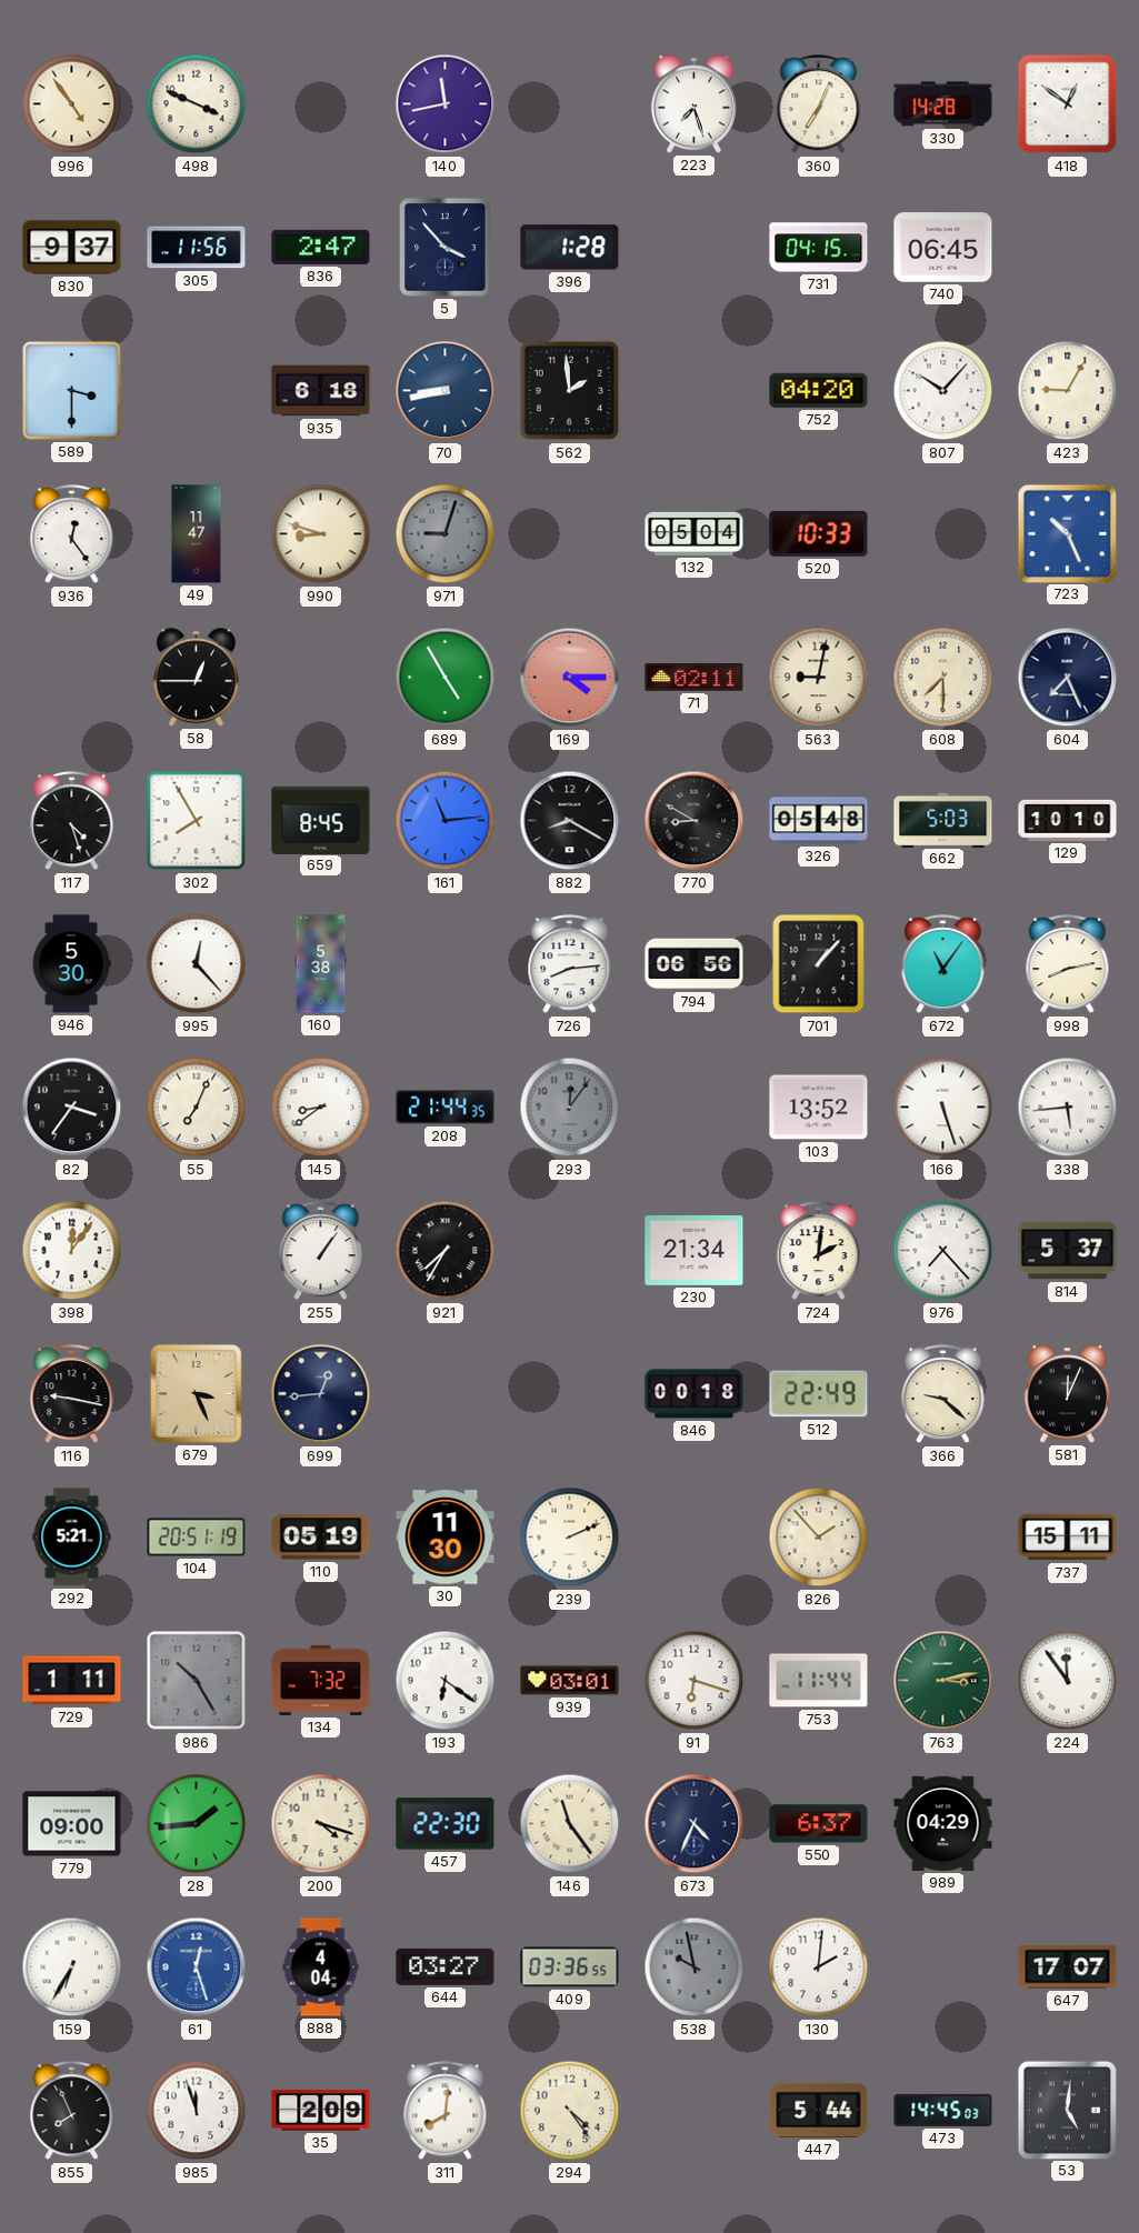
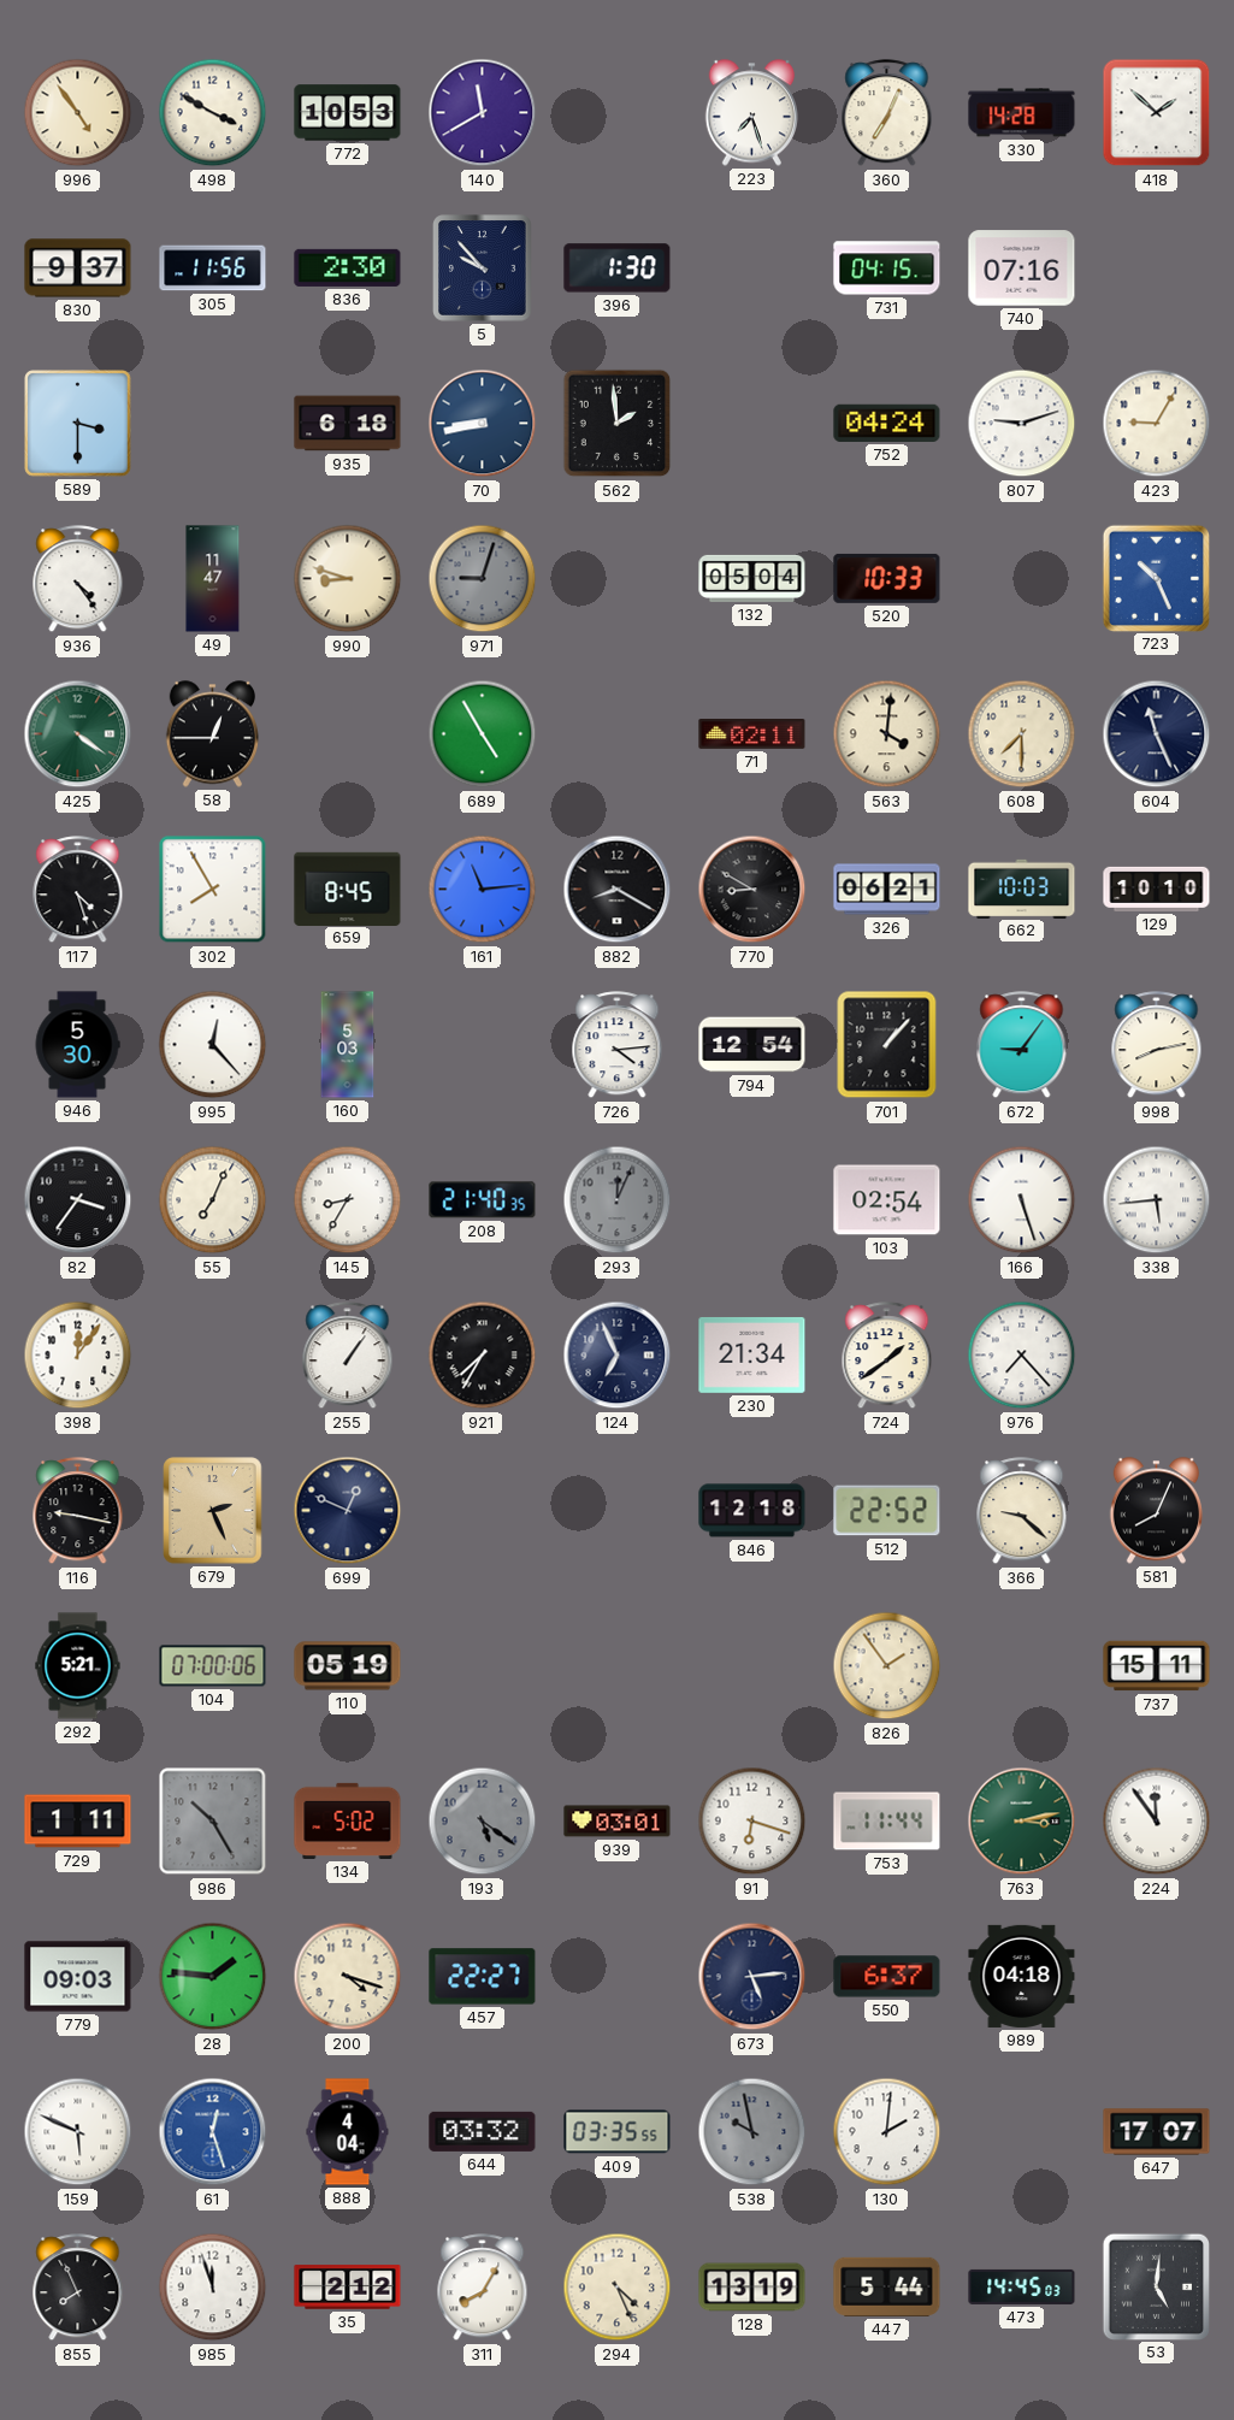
498: 3:49 -> 3:50
772: none -> 10:53
140: 11:43 -> 11:40
418: 12:51 -> 1:52
836: 2:47 -> 2:30
5: 3:53 -> 9:53
396: 1:28 -> 1:30
740: 06:45 -> 07:16
752: 04:20 -> 04:24
807: 10:07 -> 9:12
936: 12:24 -> 4:24
425: none -> 4:21
169: 4:15 -> none
563: 9:02 -> 4:01
604: 7:26 -> 11:26
326: 05:48 -> 06:21
662: 5:03 -> 10:03
160: 5:38 -> 5:03
726: 8:14 -> 4:14
794: 06:56 -> 12:54
672: 11:06 -> 9:06
145: 8:39 -> 8:35
208: 21:44 -> 21:40
293: 12:06 -> 12:04
103: 13:52 -> 02:54
124: none -> 6:56
724: 2:01 -> 1:39
814: 5:37 -> none
679: 3:26 -> 2:26
699: 12:44 -> 12:49
846: 00:18 -> 12:18
512: 22:49 -> 22:52
581: 12:04 -> 8:04
104: 20:51 -> 07:00
30: 11:30 -> none
239: 2:11 -> none
826: 1:53 -> 1:54
134: 7:32 -> 5:02
193: 6:21 -> 5:21
193 dial: white -> grey
779: 09:00 -> 09:03
28: 1:44 -> 1:46
457: 22:30 -> 22:27
146: 11:24 -> none
673: 4:34 -> 5:14
989: 04:29 -> 04:18
159: 6:35 -> 5:49
644: 03:27 -> 03:32
409: 03:36 -> 03:35
35: 2:09 -> 2:12
311: 8:01 -> 8:05
294: 4:24 -> 4:26
128: none -> 13:19
